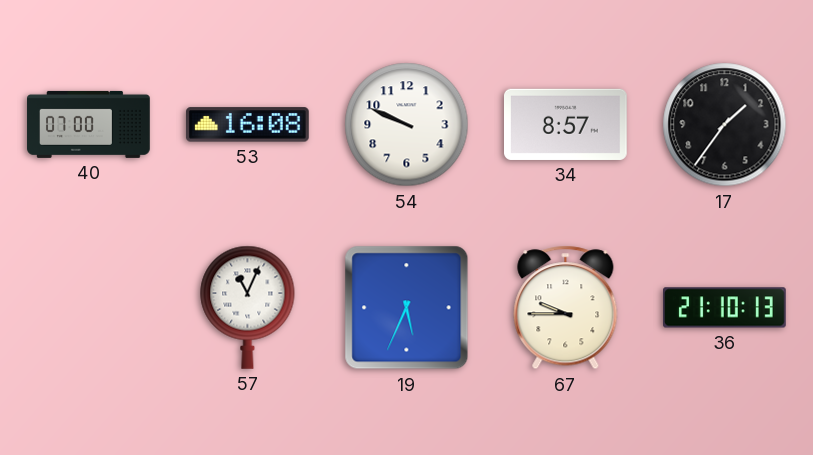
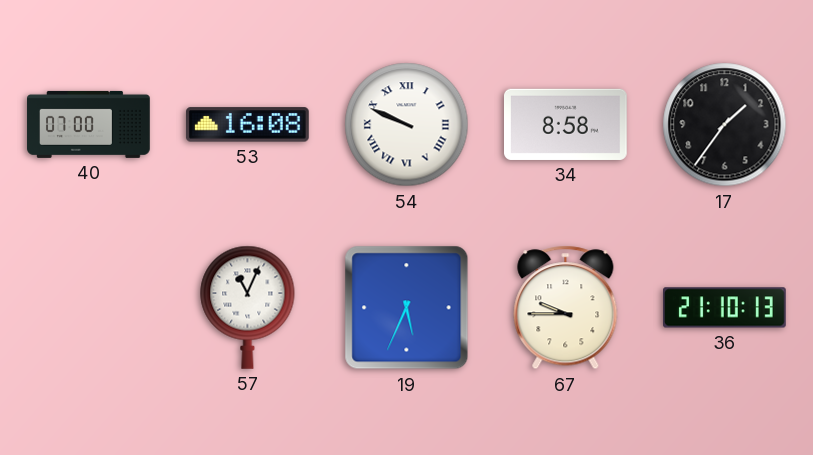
54 numerals: Arabic -> Roman
34: 8:57 -> 8:58
